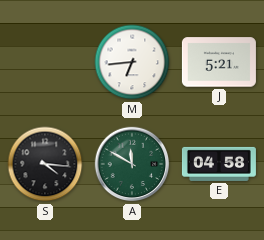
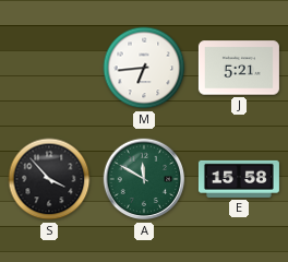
S: 4:16 -> 3:53
E: 04:58 -> 15:58
